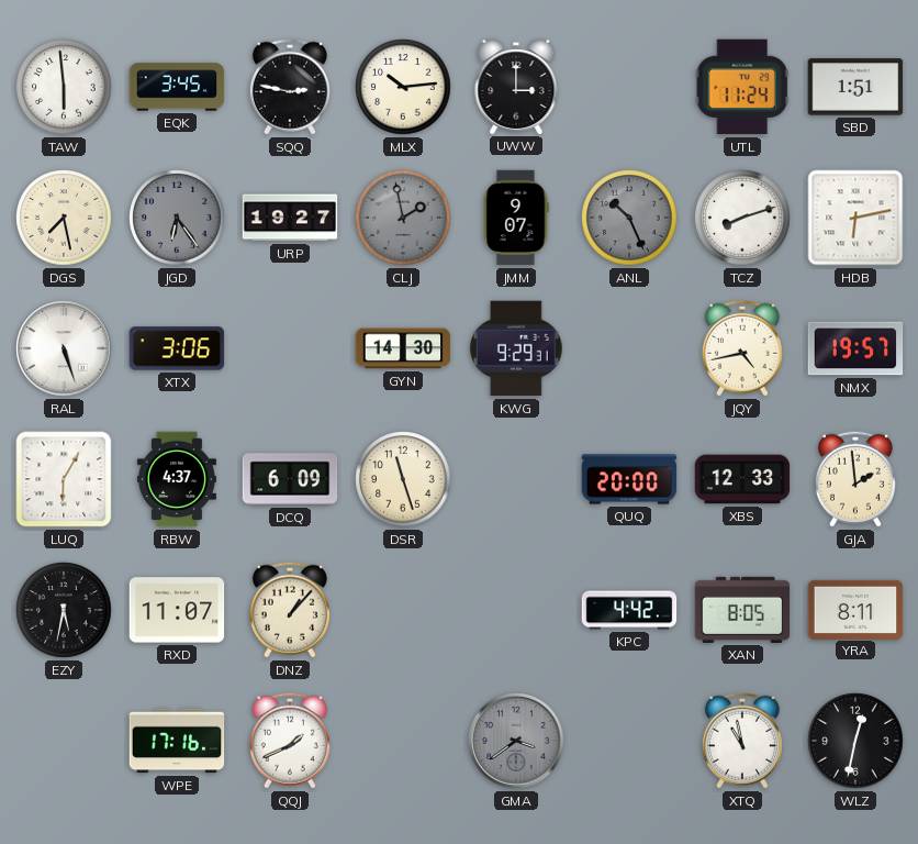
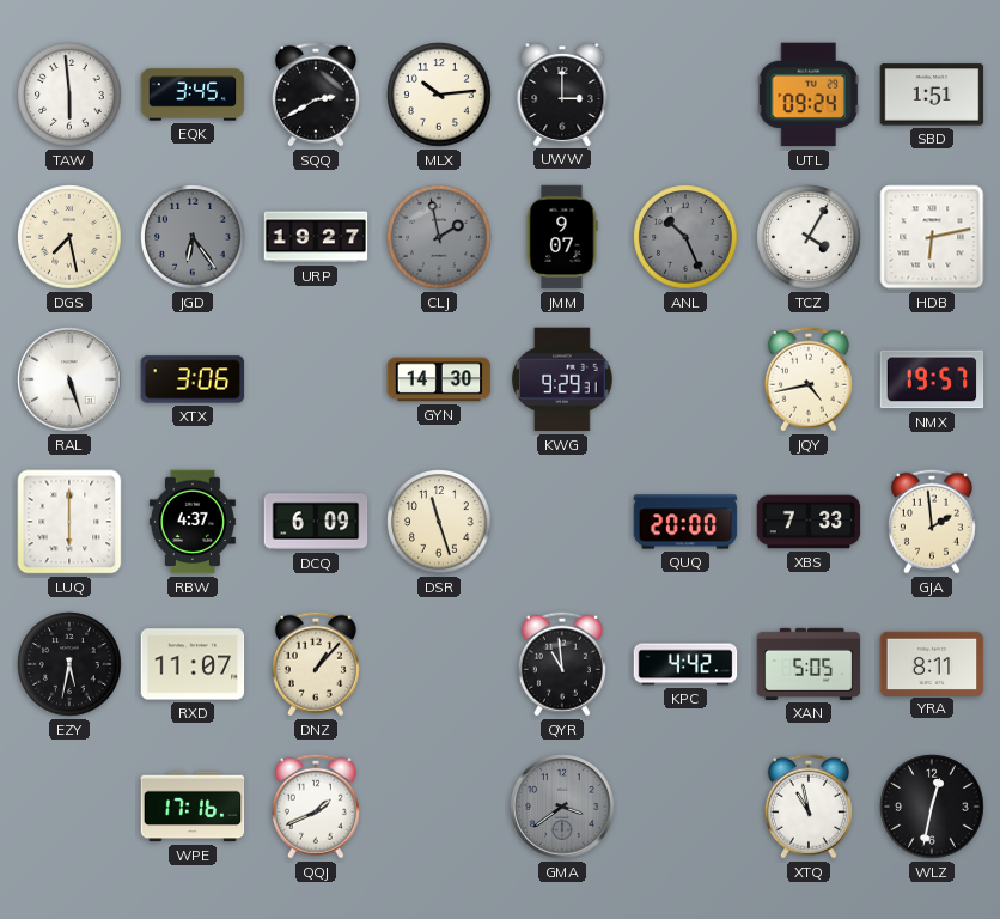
SQQ: 2:47 -> 2:40
UTL: 11:24 -> 09:24
TCZ: 8:12 -> 4:05
LUQ: 6:05 -> 6:00
XBS: 12:33 -> 7:33
QYR: none -> 10:59
XAN: 8:05 -> 5:05
